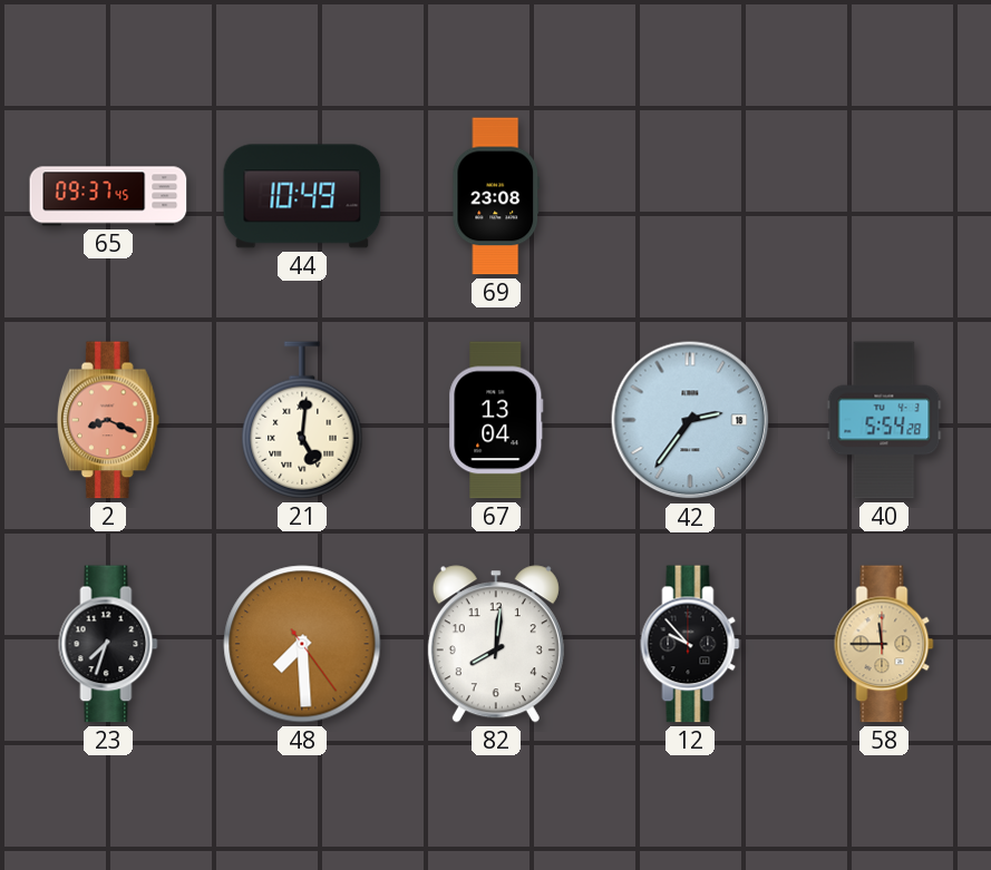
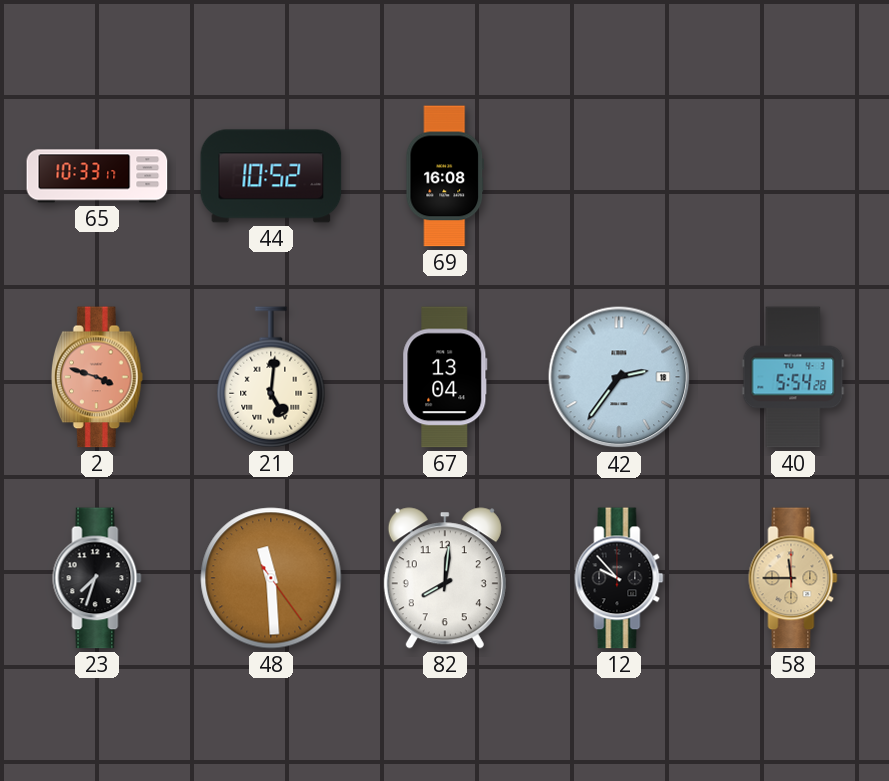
65: 09:37 -> 10:33
44: 10:49 -> 10:52
69: 23:08 -> 16:08
2: 8:19 -> 3:48
48: 7:29 -> 11:29
